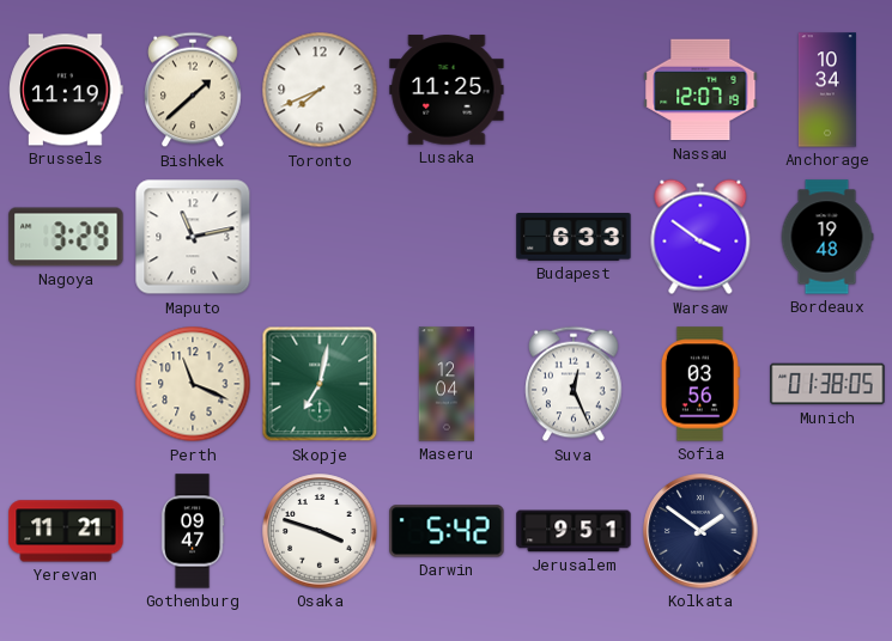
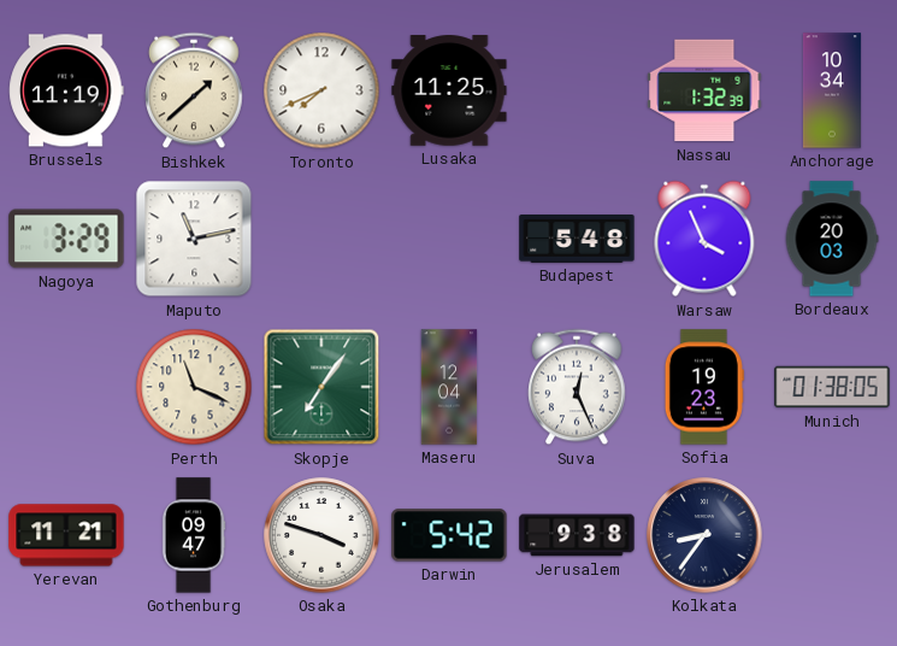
Nassau: 12:07 -> 1:32
Budapest: 6:33 -> 5:48
Warsaw: 3:51 -> 3:56
Bordeaux: 19:48 -> 20:03
Skopje: 7:02 -> 7:06
Sofia: 03:56 -> 19:23
Jerusalem: 9:51 -> 9:38
Kolkata: 1:51 -> 8:36
